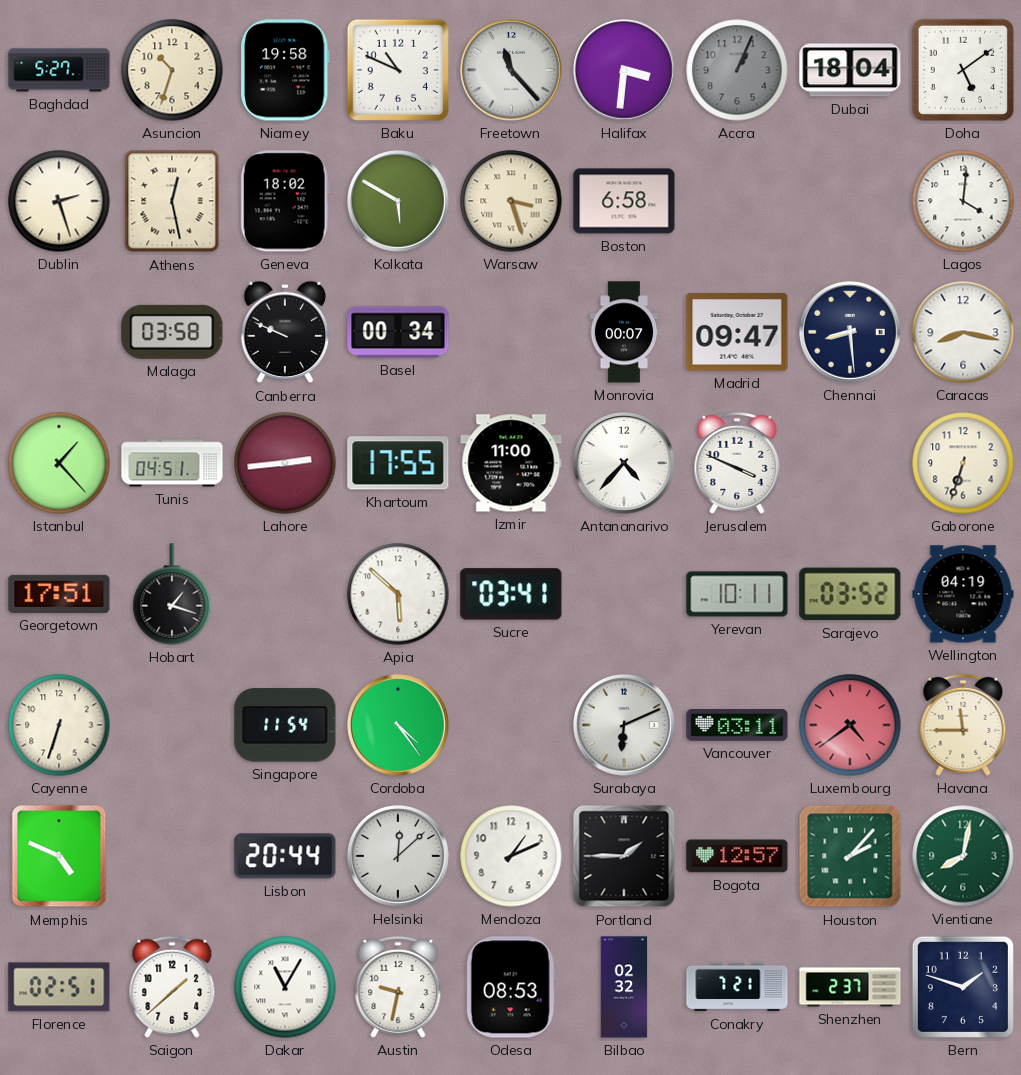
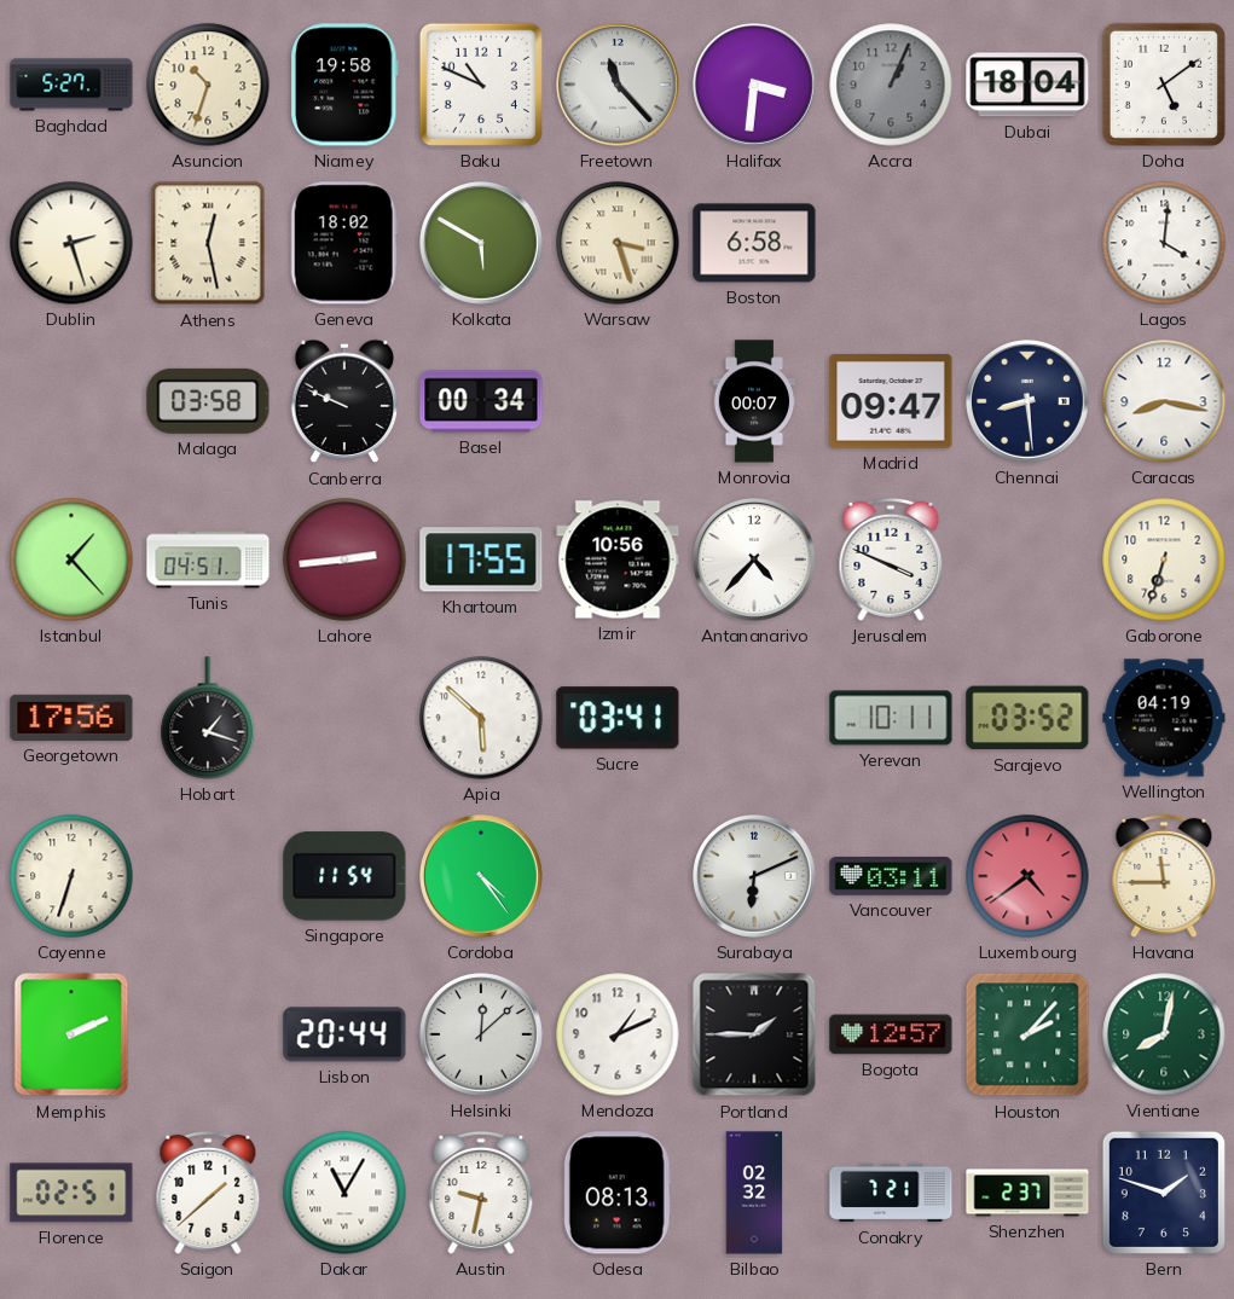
Izmir: 11:00 -> 10:56
Georgetown: 17:51 -> 17:56
Memphis: 4:49 -> 2:11
Odesa: 08:53 -> 08:13
